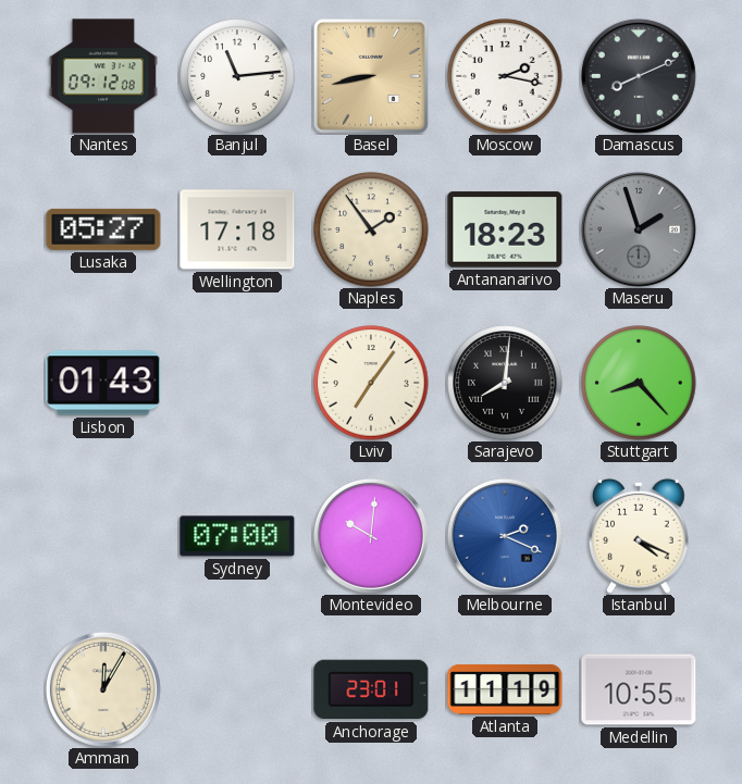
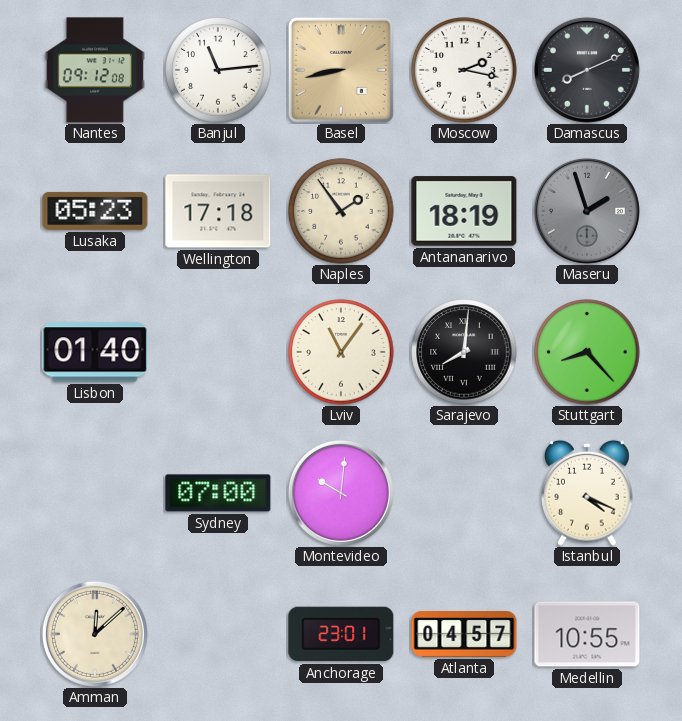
Lusaka: 05:27 -> 05:23
Antananarivo: 18:23 -> 18:19
Lisbon: 01:43 -> 01:40
Lviv: 7:06 -> 11:06
Melbourne: 2:19 -> none
Amman: 12:05 -> 12:08
Atlanta: 11:19 -> 04:57
